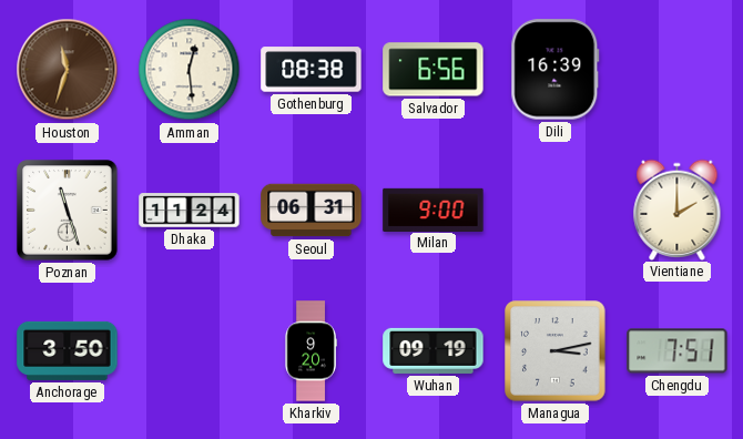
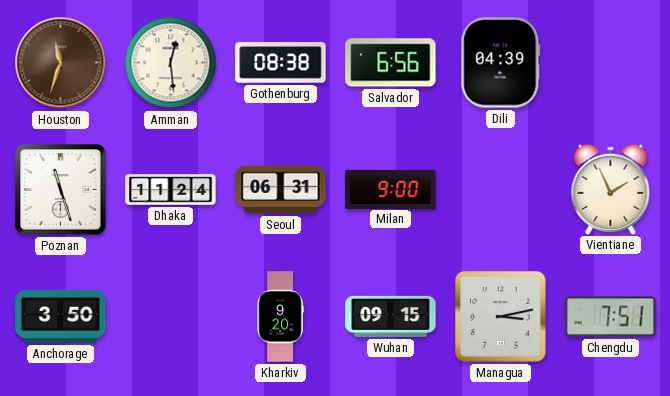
Dili: 16:39 -> 04:39
Vientiane: 2:00 -> 1:56
Wuhan: 09:19 -> 09:15
